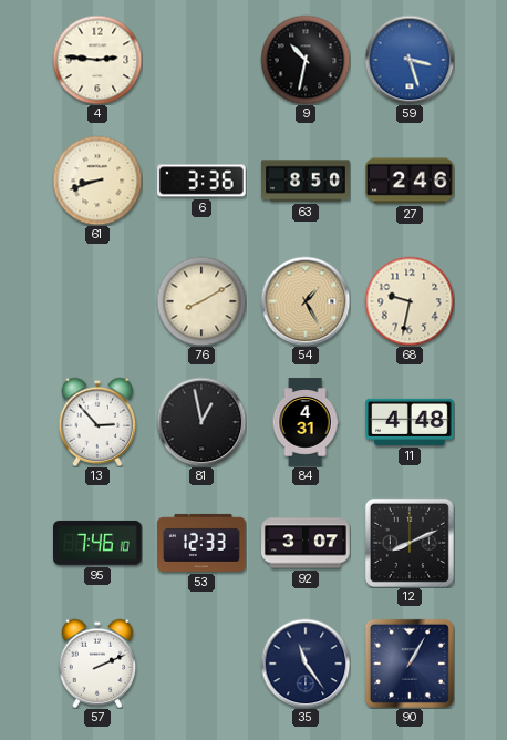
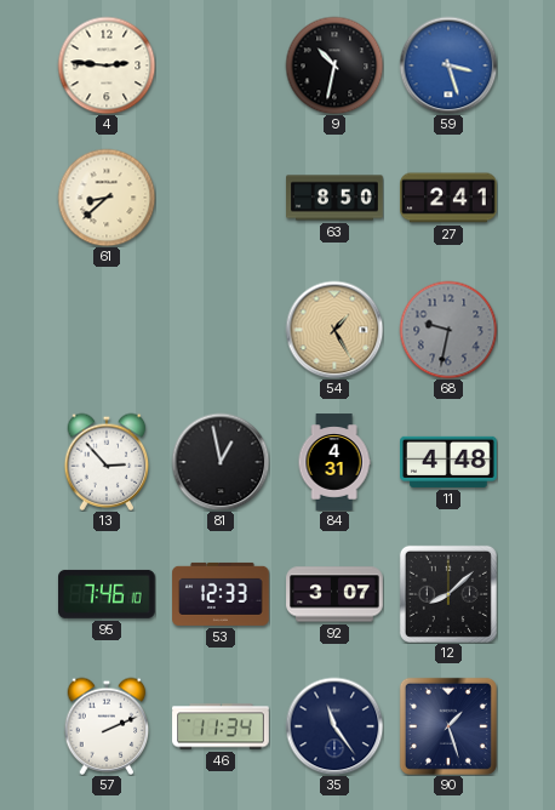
61: 8:42 -> 8:38
6: 3:36 -> none
27: 2:46 -> 2:41
76: 8:10 -> none
68 dial: cream -> grey
12: 8:11 -> 8:08
46: none -> 11:34
90: 1:05 -> 1:27
